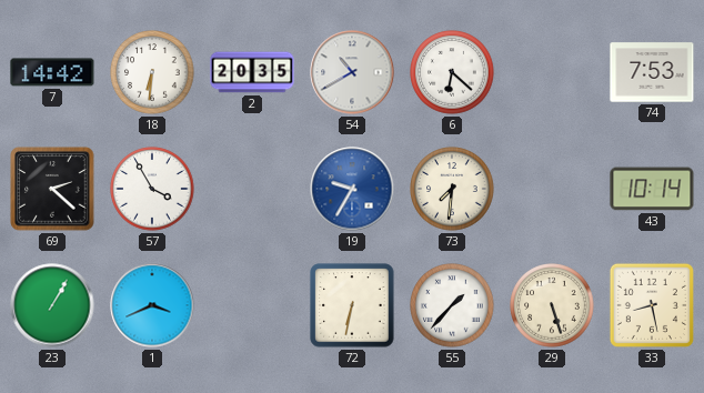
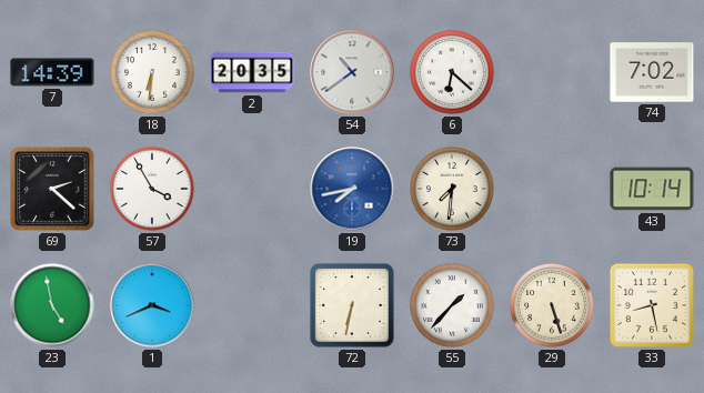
7: 14:42 -> 14:39
54: 10:40 -> 10:39
74: 7:53 -> 7:02
19: 9:35 -> 7:43
23: 1:05 -> 4:58
